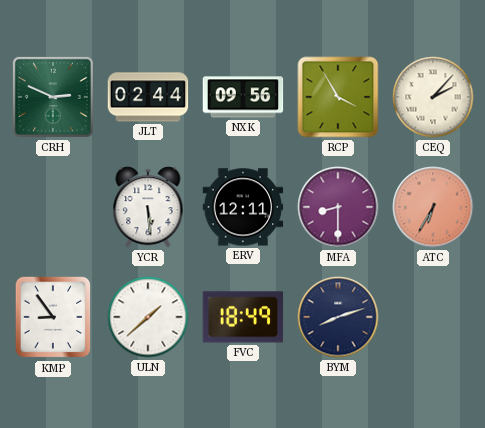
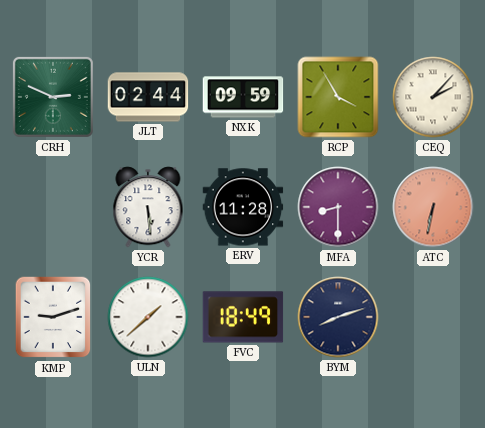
NXK: 09:56 -> 09:59
ERV: 12:11 -> 11:28
ATC: 6:35 -> 6:32
KMP: 8:54 -> 9:12
